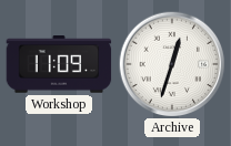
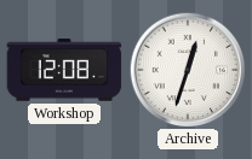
Workshop: 11:09 -> 12:08
